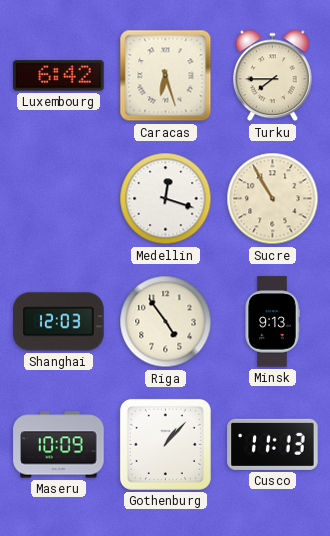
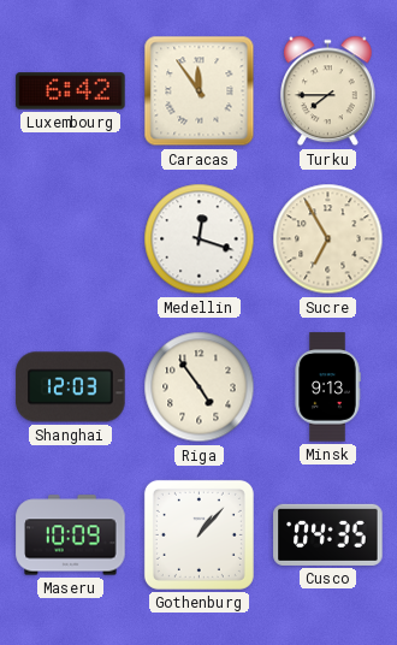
Caracas: 6:27 -> 11:54
Sucre: 10:55 -> 6:55
Cusco: 11:13 -> 04:35
